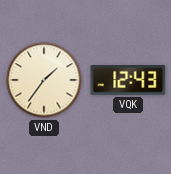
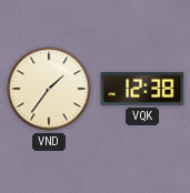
VQK: 12:43 -> 12:38
